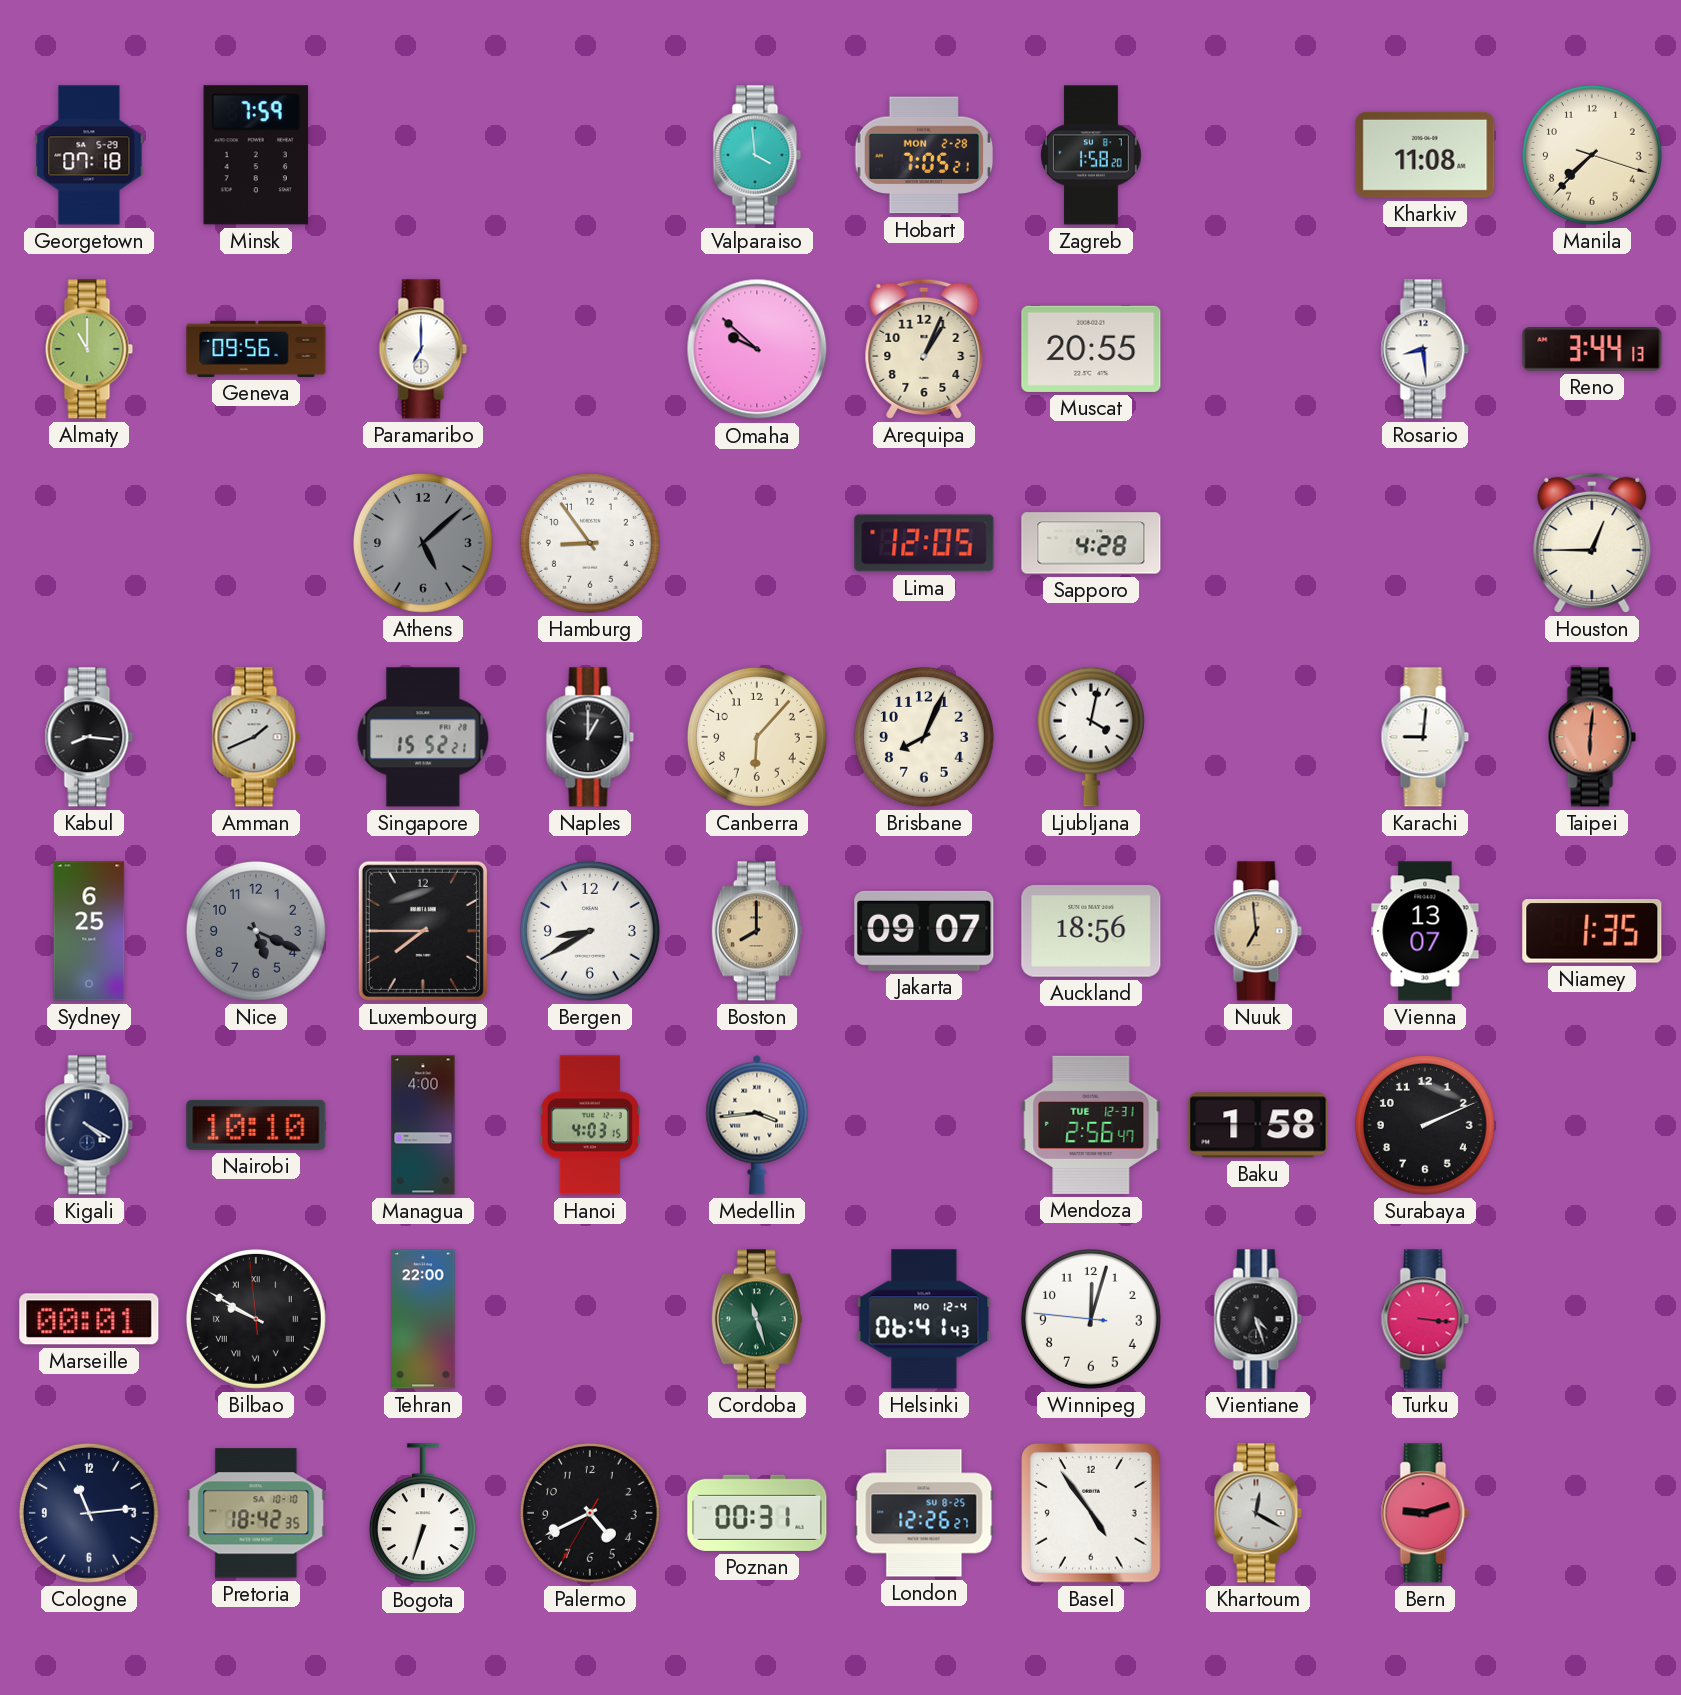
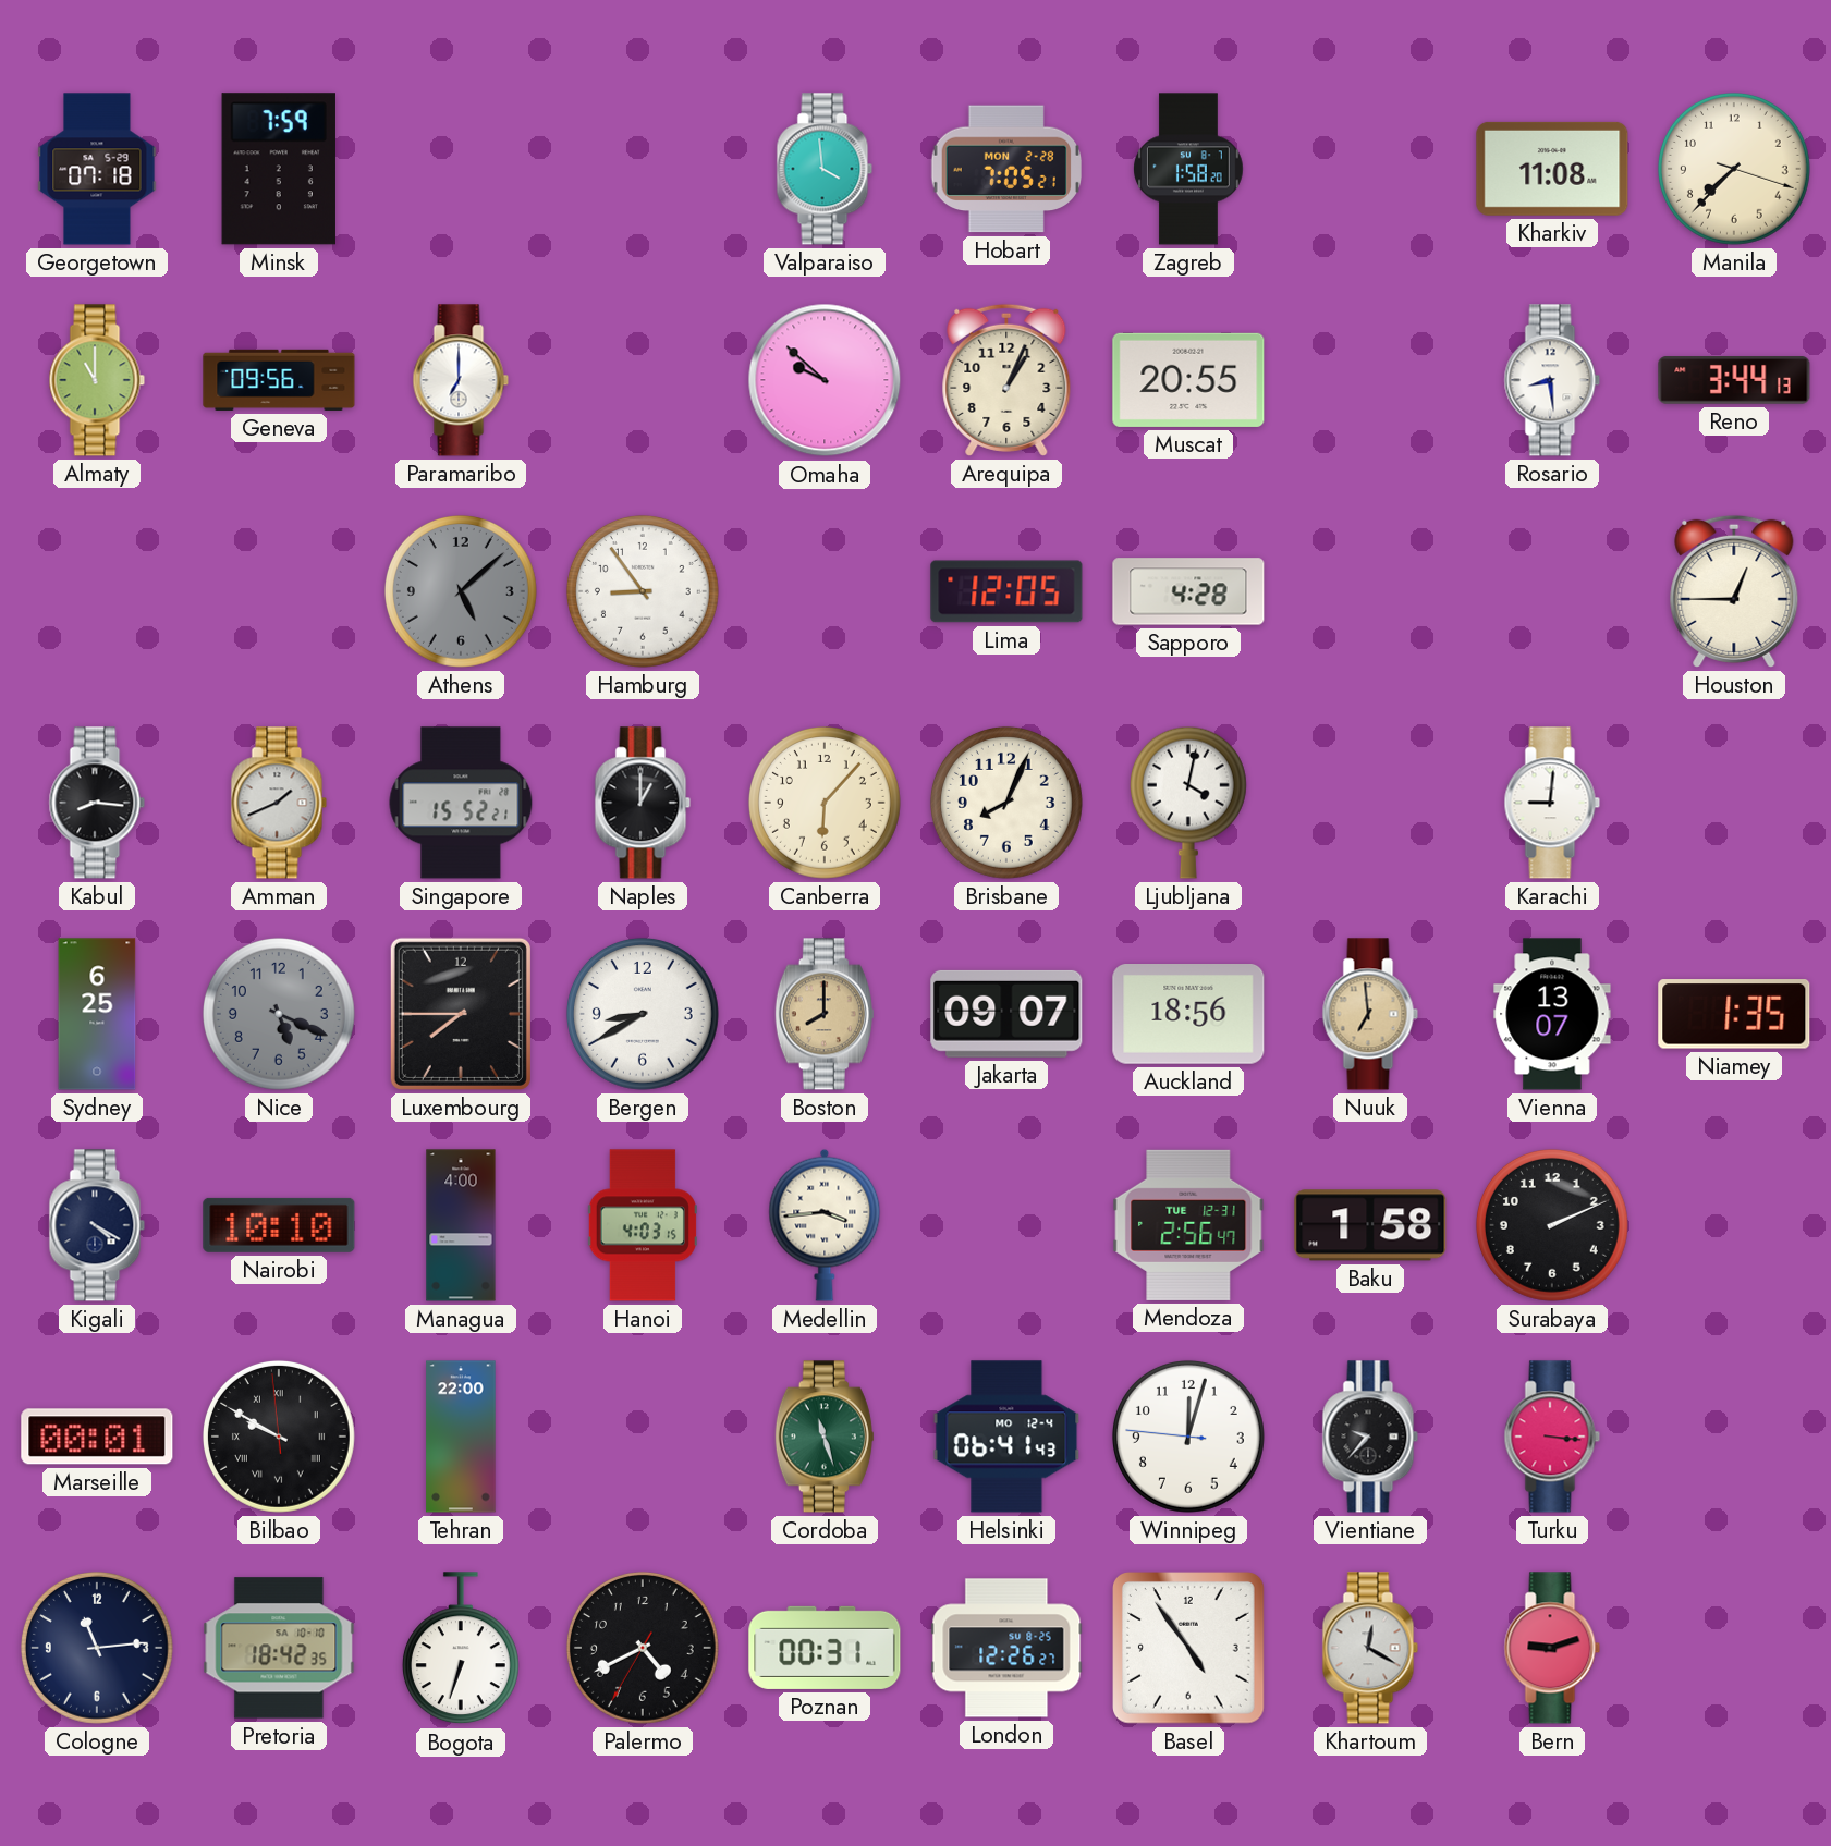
Taipei: 6:01 -> none
Vientiane: 4:27 -> 9:37
